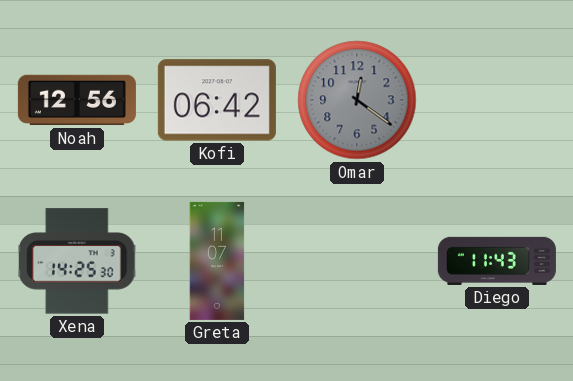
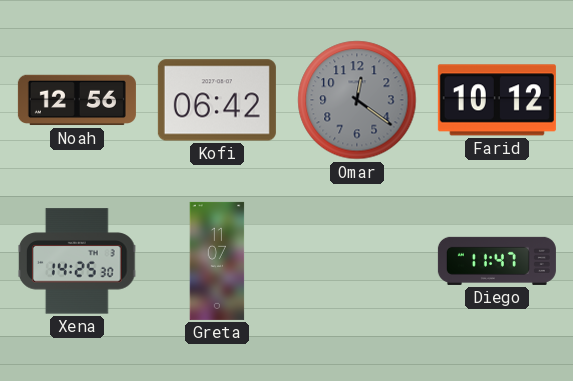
Farid: none -> 10:12
Diego: 11:43 -> 11:47
